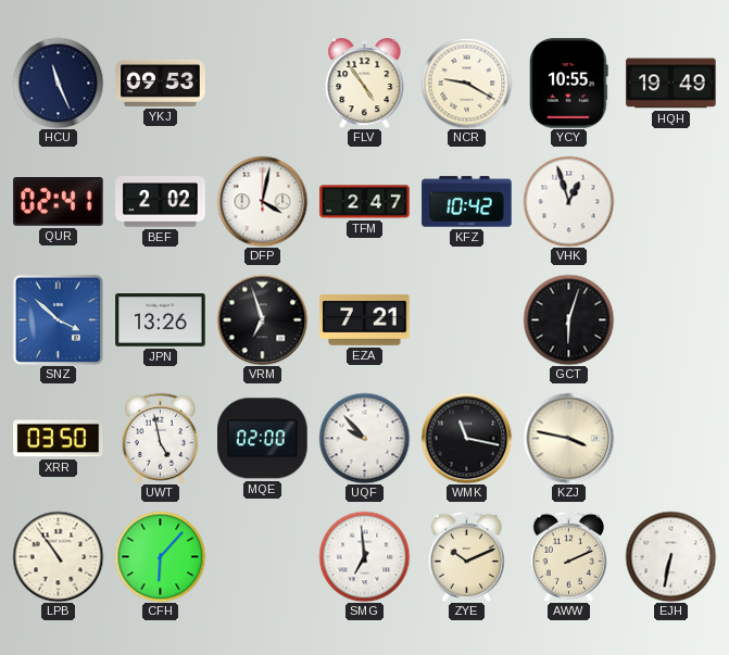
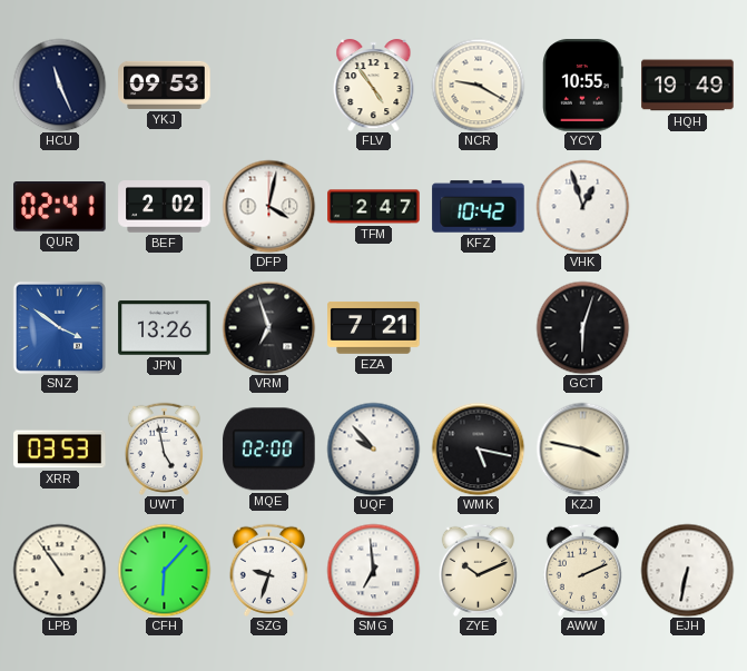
SNZ: 3:52 -> 3:51
XRR: 03:50 -> 03:53
WMK: 11:17 -> 5:17
SZG: none -> 9:33
